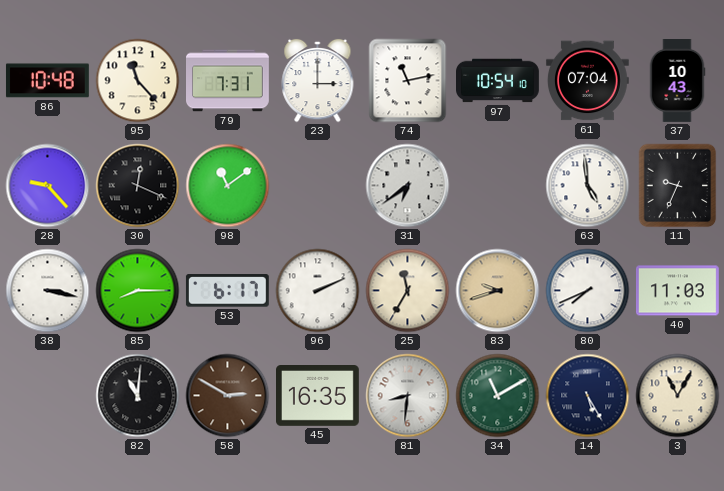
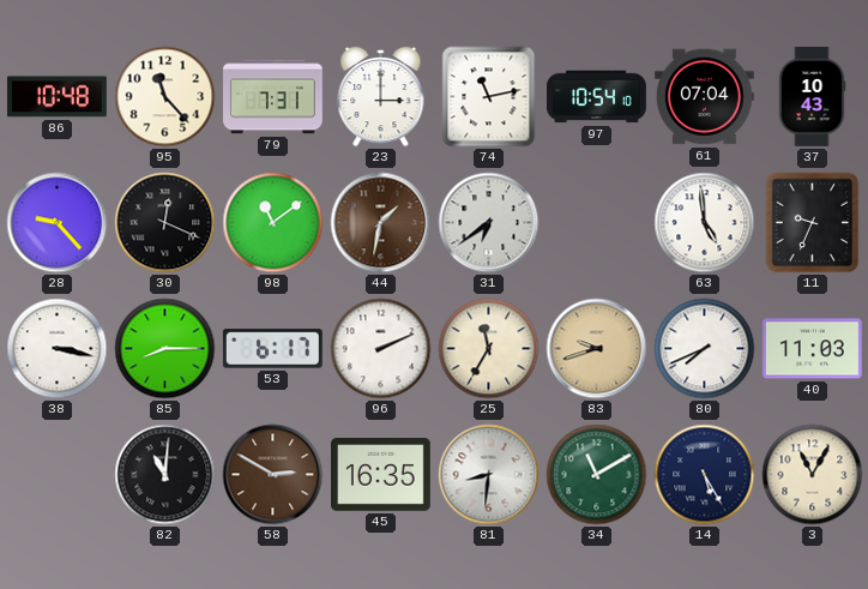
44: none -> 1:32
